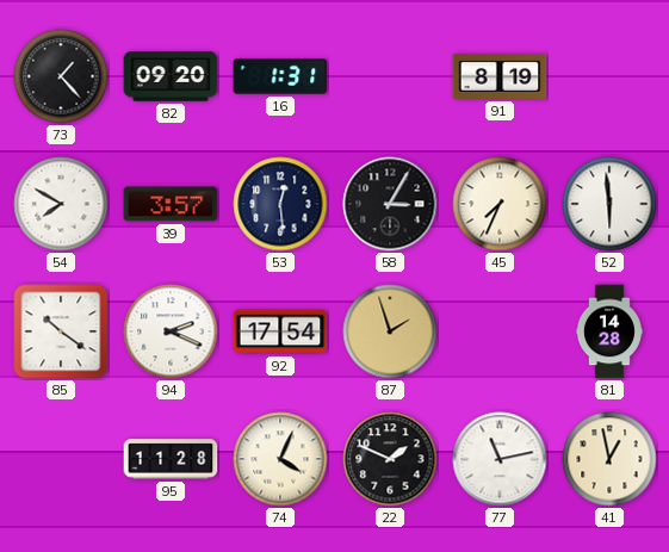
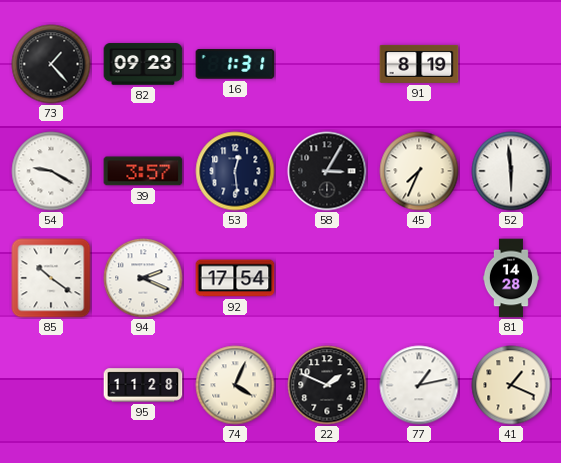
82: 09:20 -> 09:23
54: 7:50 -> 9:20
87: 1:57 -> none
77: 11:13 -> 1:13
41: 12:58 -> 1:19
